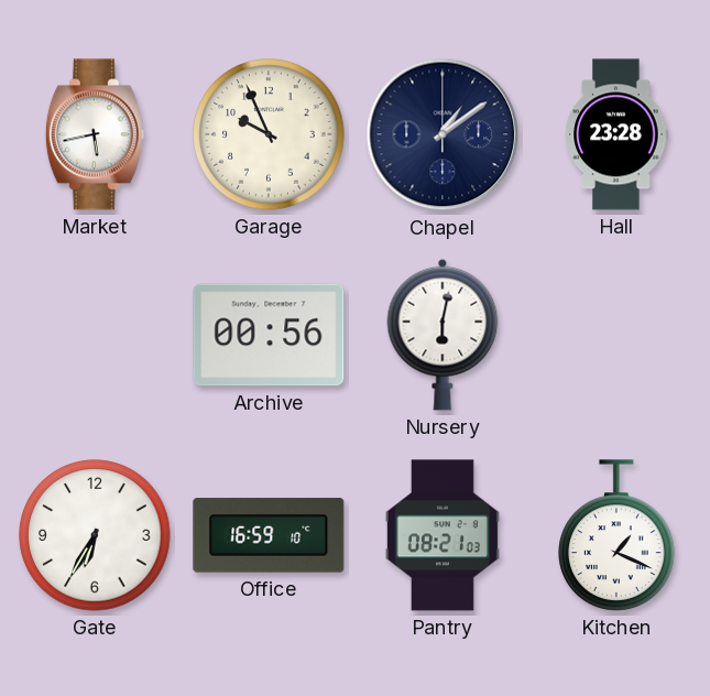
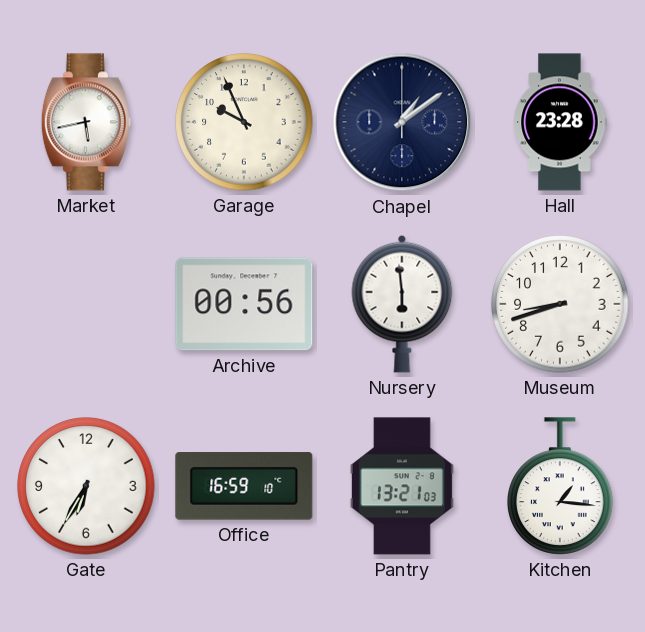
Nursery: 6:02 -> 5:59
Museum: none -> 8:42
Pantry: 08:21 -> 13:21
Kitchen: 1:19 -> 1:16
